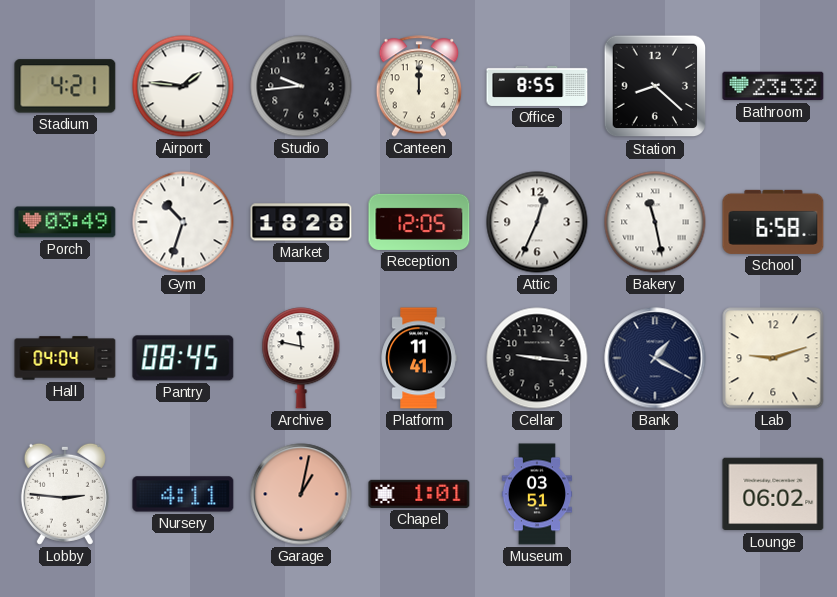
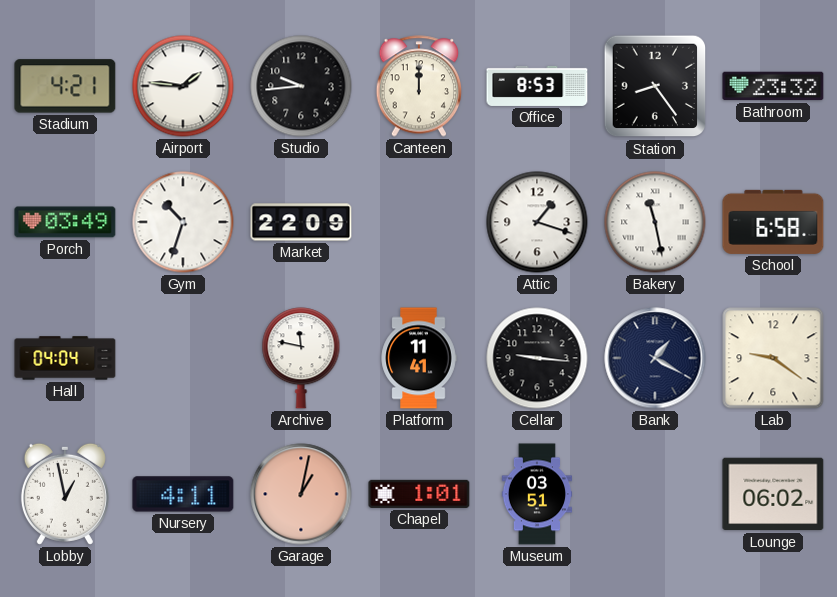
Office: 8:55 -> 8:53
Station: 8:22 -> 8:24
Market: 18:28 -> 22:09
Reception: 12:05 -> none
Attic: 12:34 -> 1:18
Pantry: 08:45 -> none
Lab: 9:12 -> 9:21
Lobby: 2:46 -> 12:58
